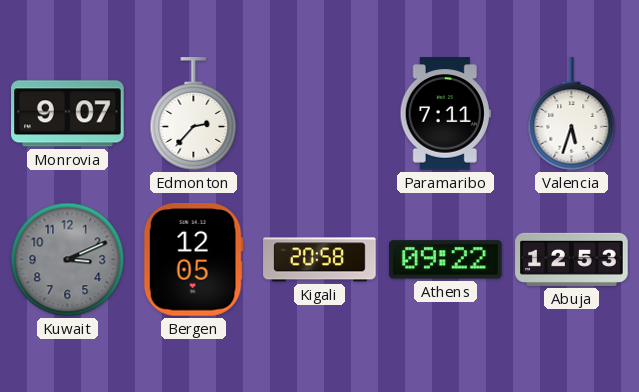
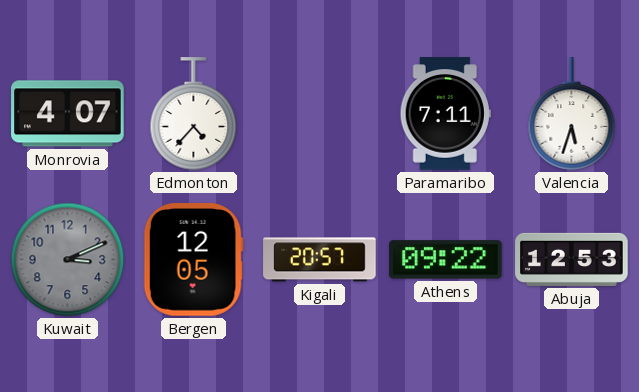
Monrovia: 9:07 -> 4:07
Edmonton: 2:37 -> 4:37
Kigali: 20:58 -> 20:57
